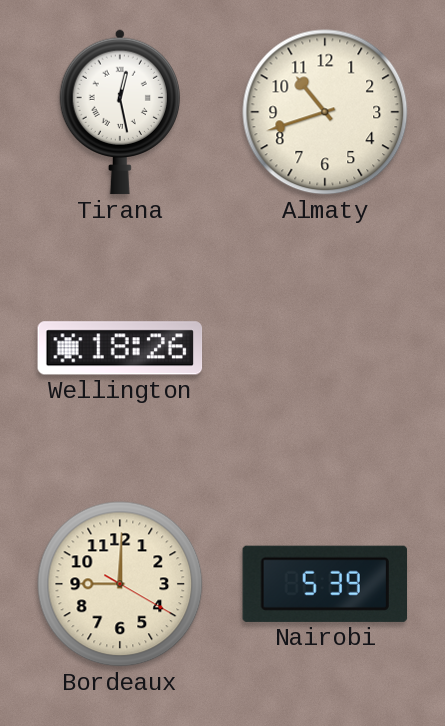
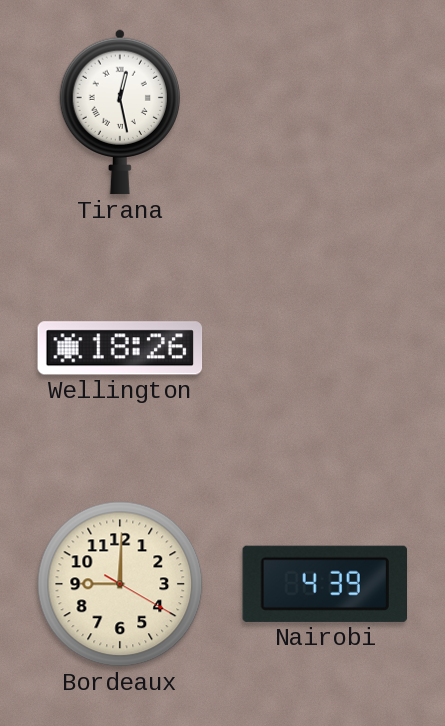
Almaty: 10:42 -> none
Nairobi: 5:39 -> 4:39
